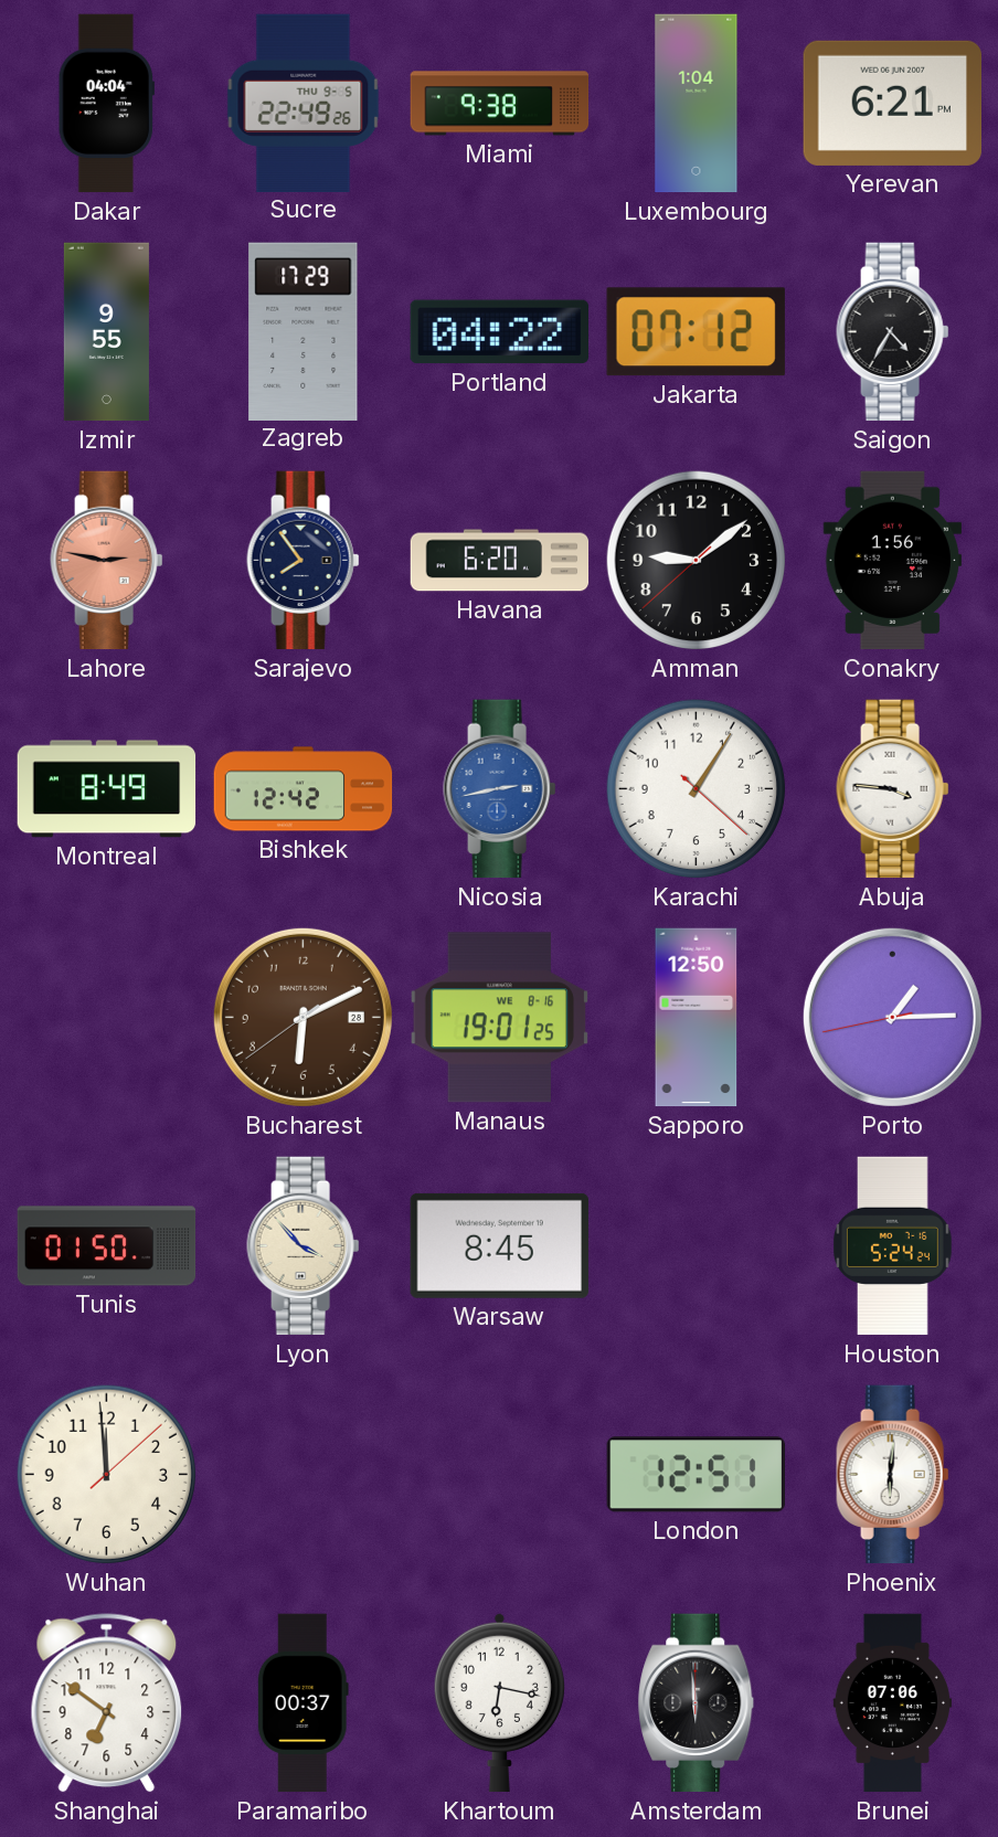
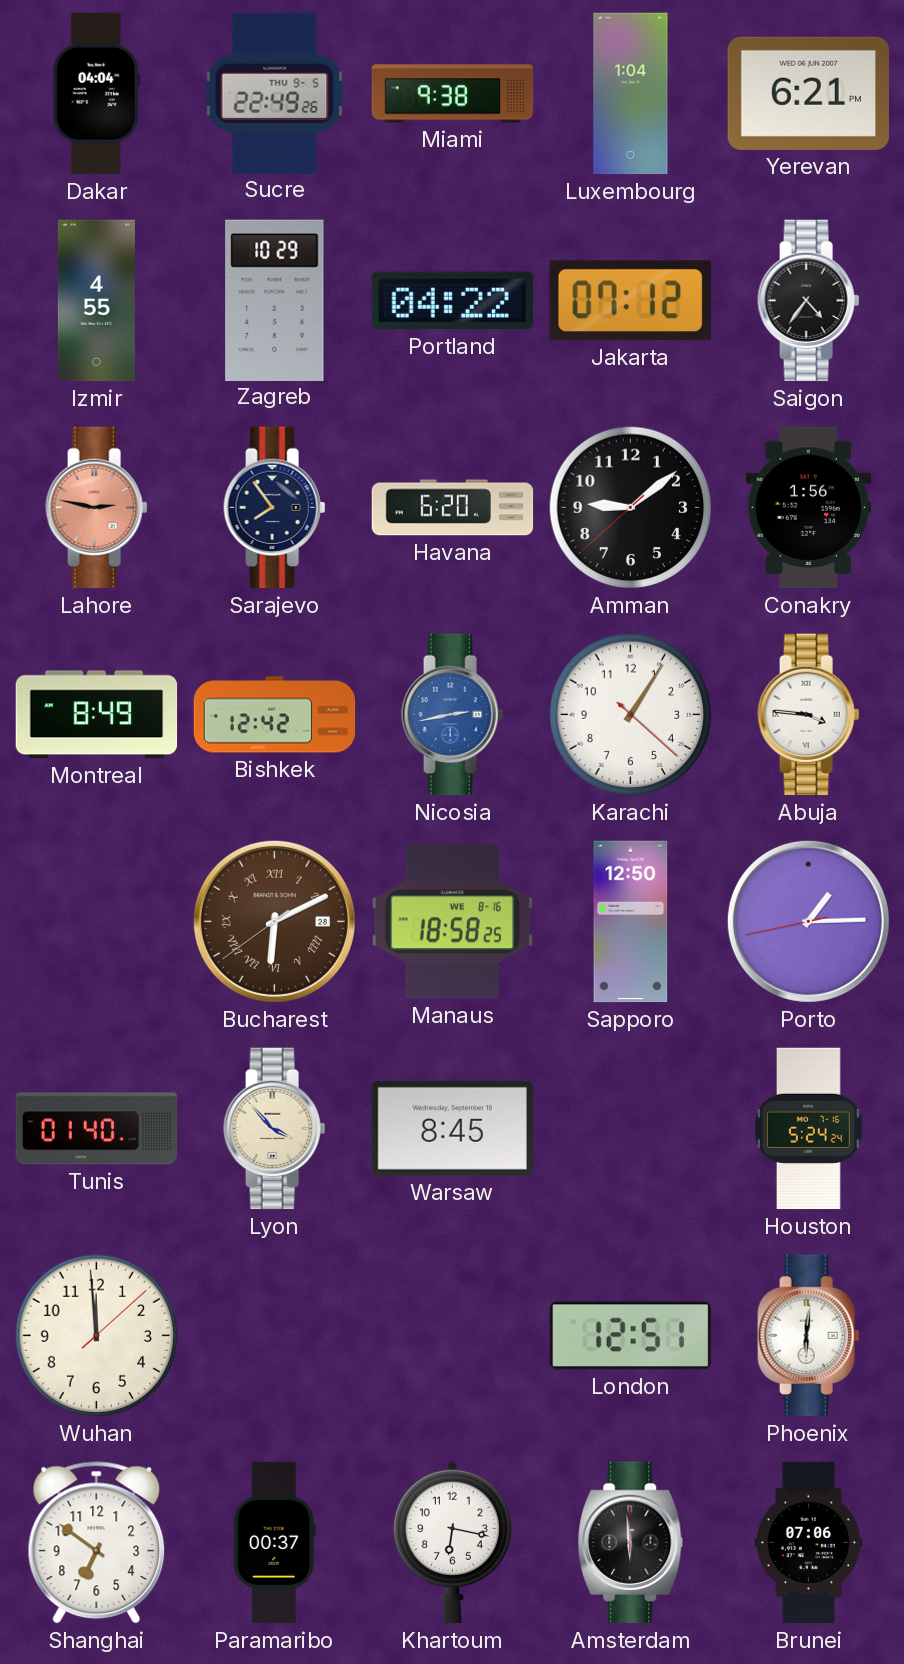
Izmir: 9:55 -> 4:55
Zagreb: 17:29 -> 10:29
Saigon: 4:35 -> 4:36
Bucharest numerals: Arabic -> Roman
Manaus: 19:01 -> 18:58
Tunis: 01:50 -> 01:40
